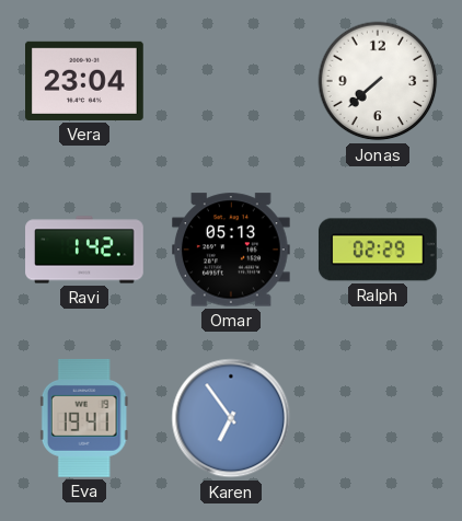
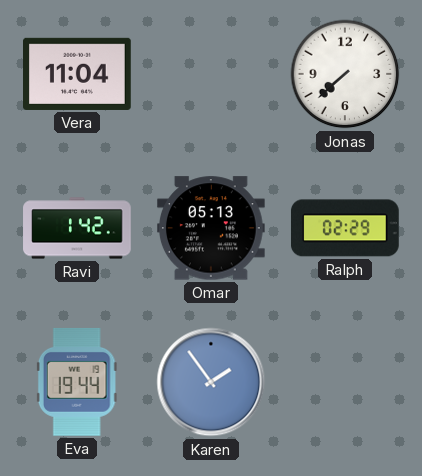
Vera: 23:04 -> 11:04
Eva: 19:41 -> 19:44
Karen: 6:54 -> 1:54
